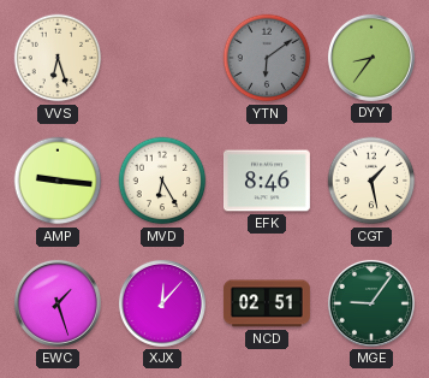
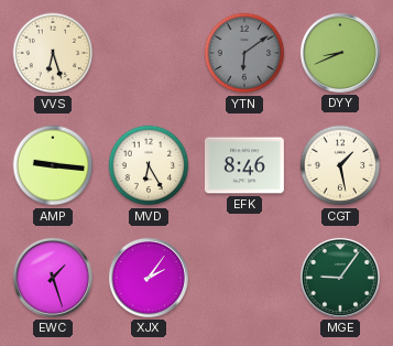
DYY: 8:36 -> 8:41
XJX: 12:07 -> 2:06
NCD: 02:51 -> none
